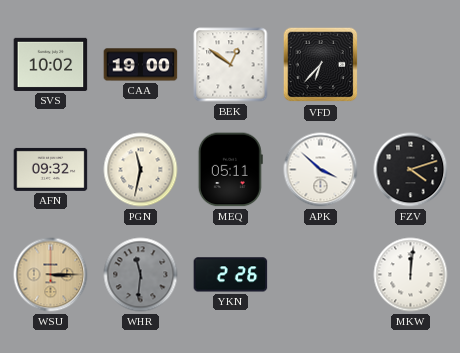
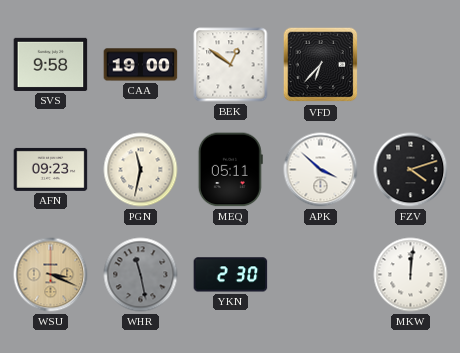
SVS: 10:02 -> 9:58
AFN: 09:32 -> 09:23
WSU: 3:15 -> 3:19
WHR: 11:31 -> 11:28
YKN: 2:26 -> 2:30
